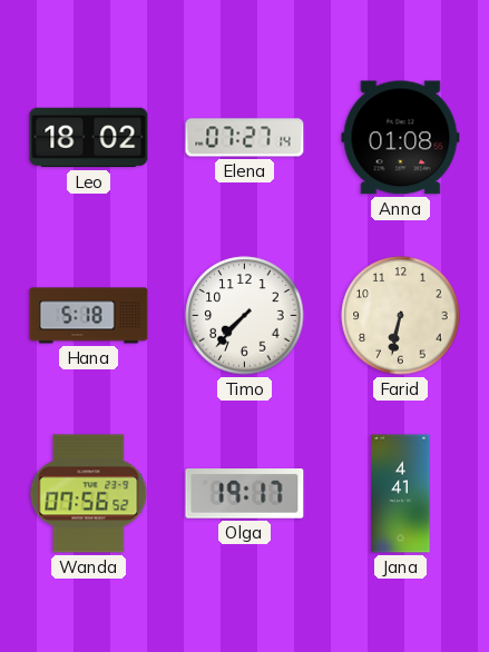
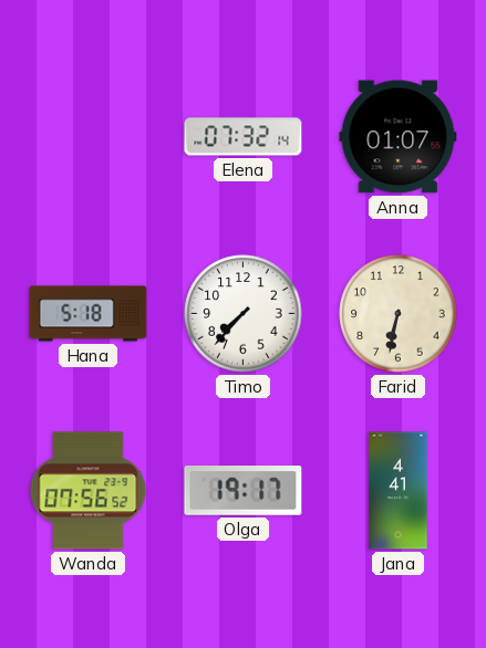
Leo: 18:02 -> none
Elena: 07:27 -> 07:32
Anna: 01:08 -> 01:07
